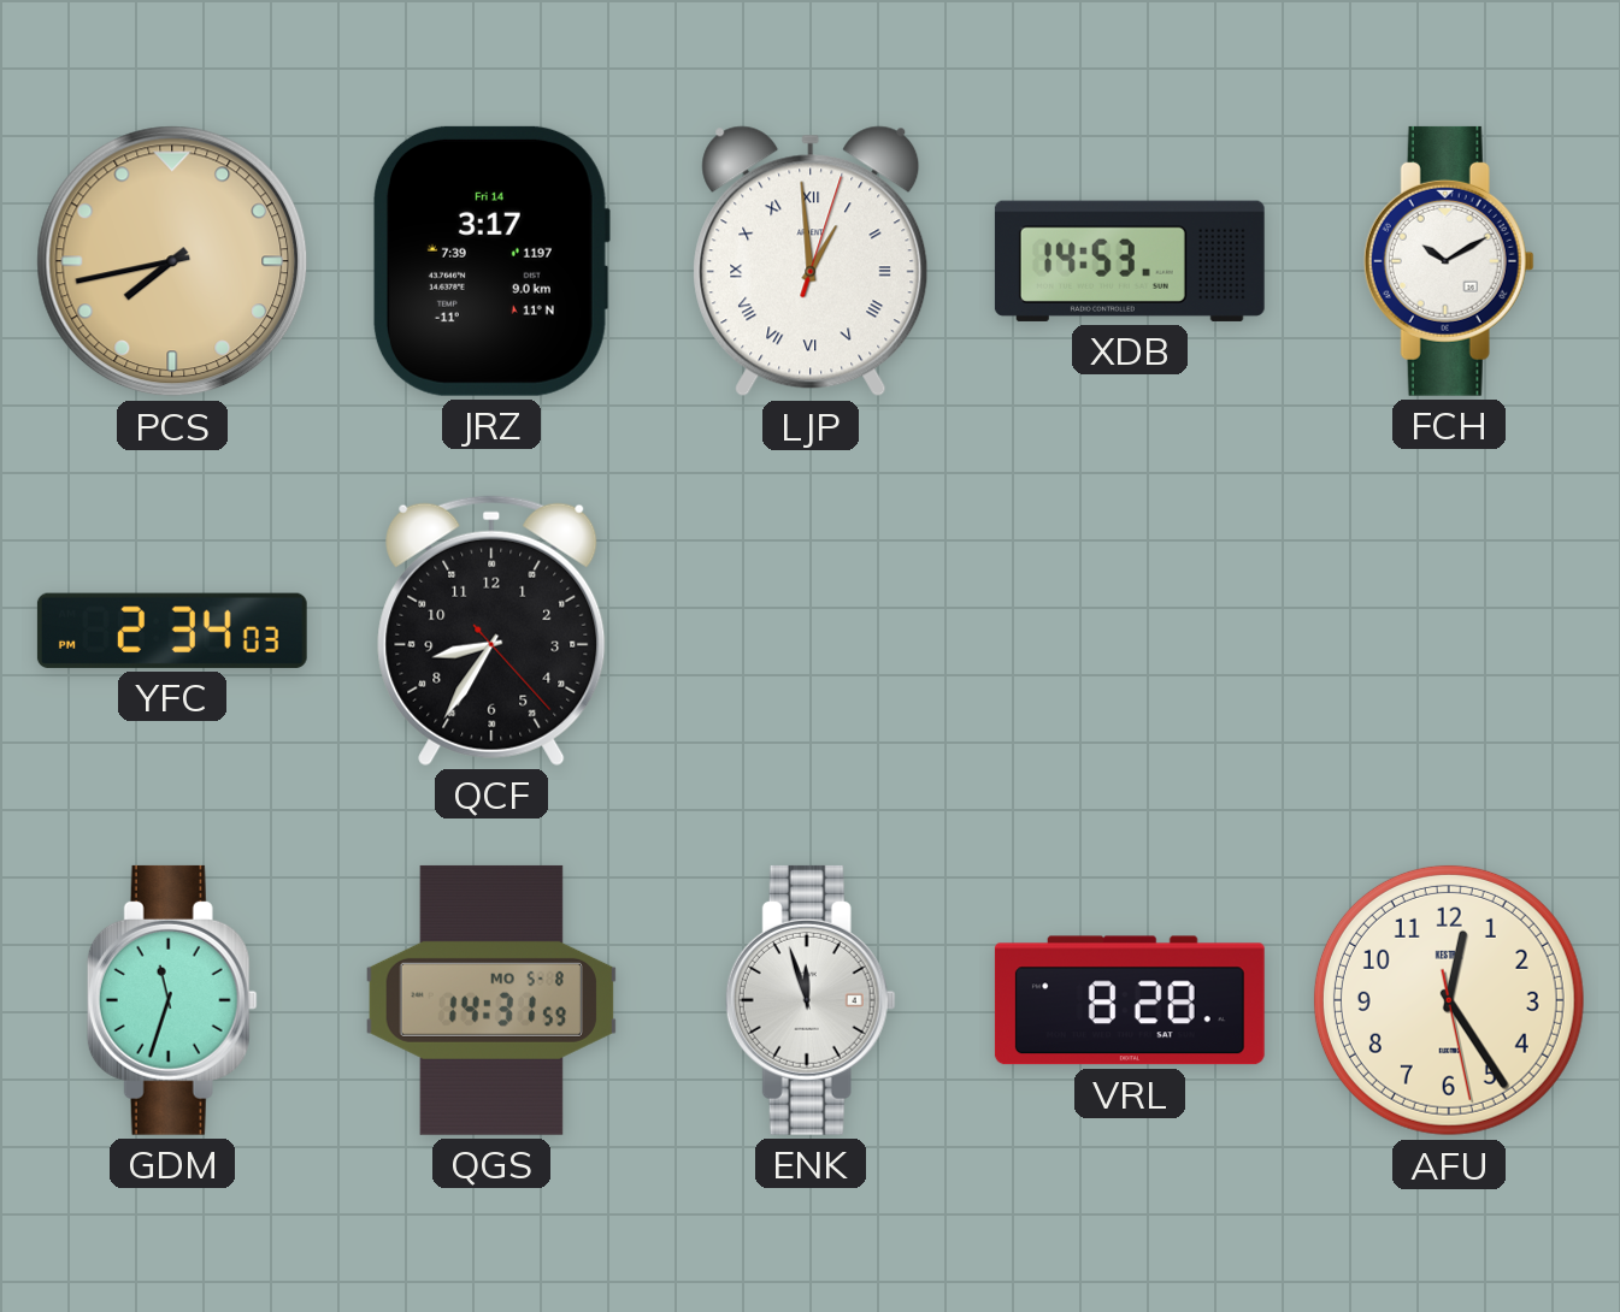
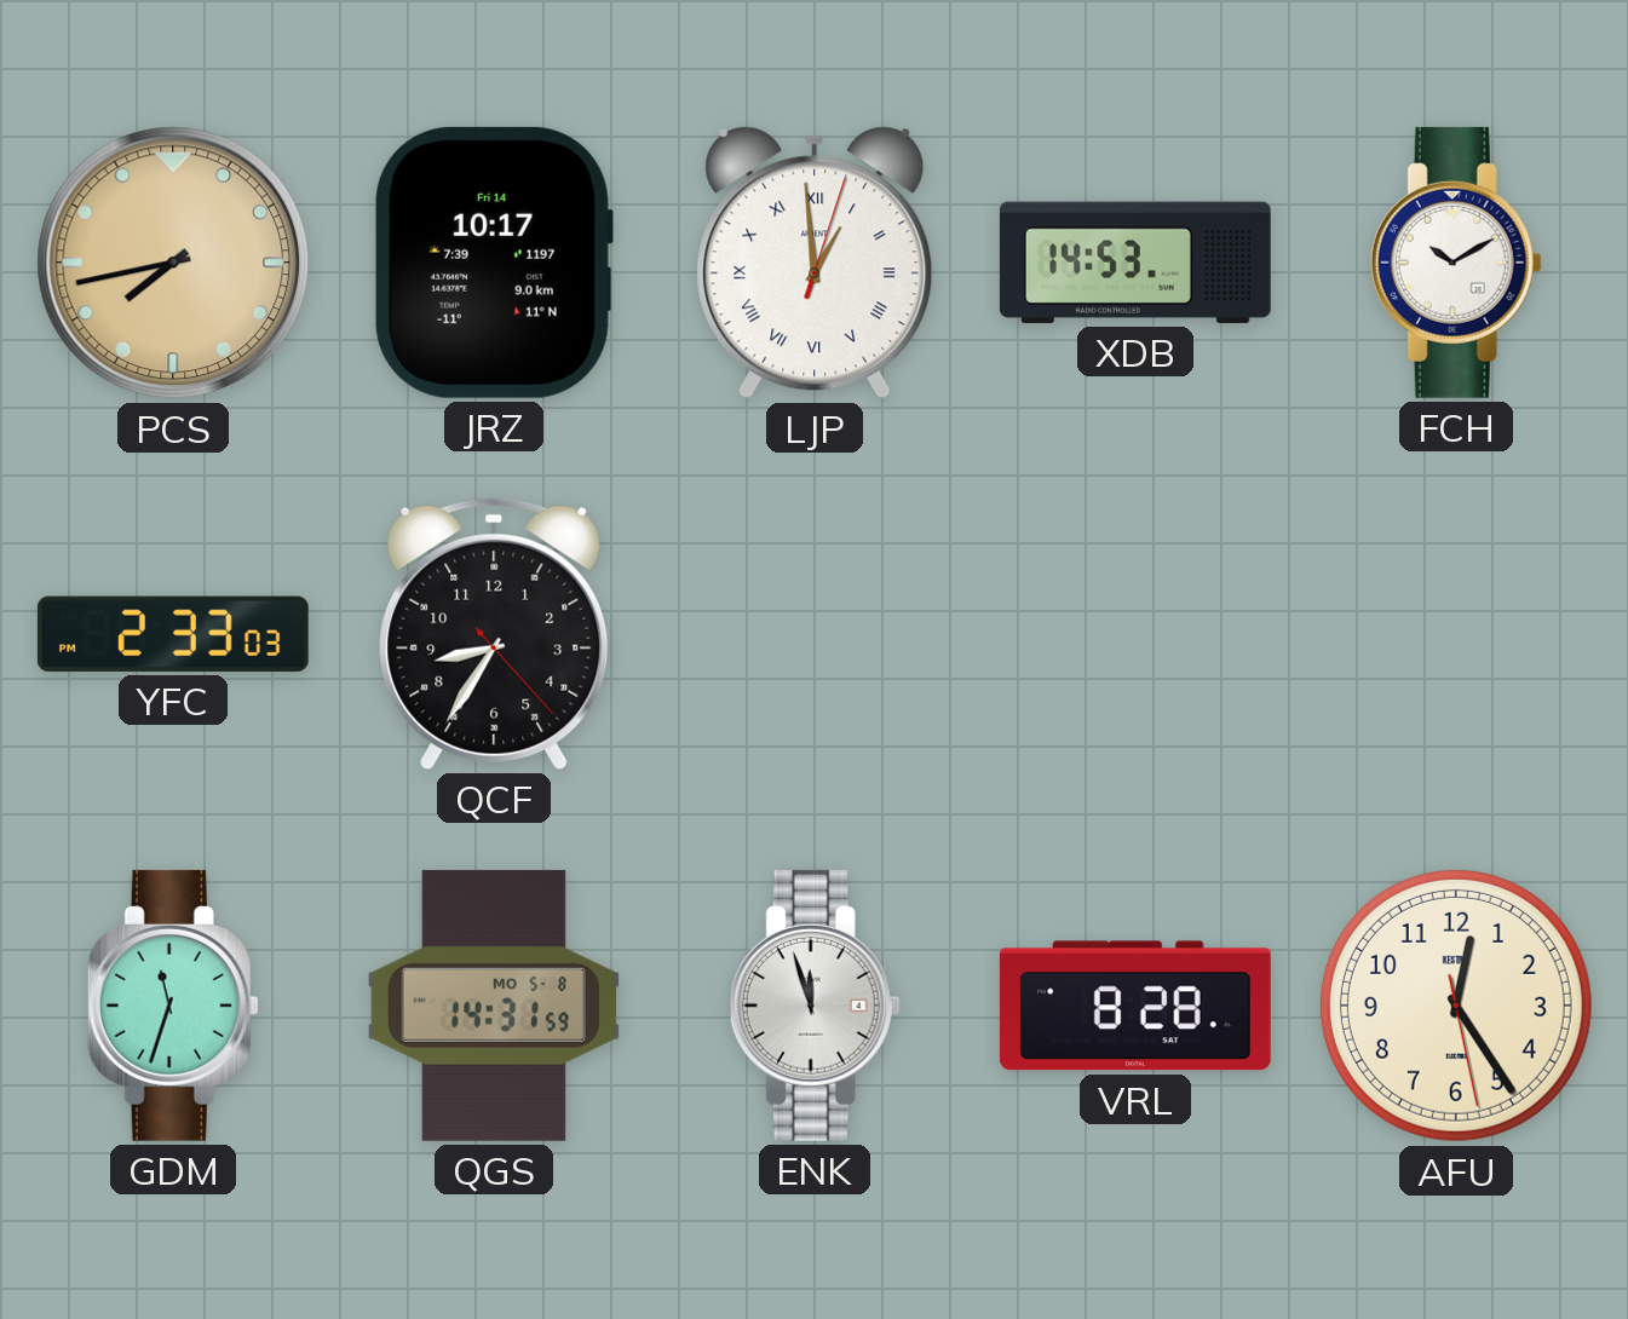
JRZ: 3:17 -> 10:17
YFC: 2:34 -> 2:33
